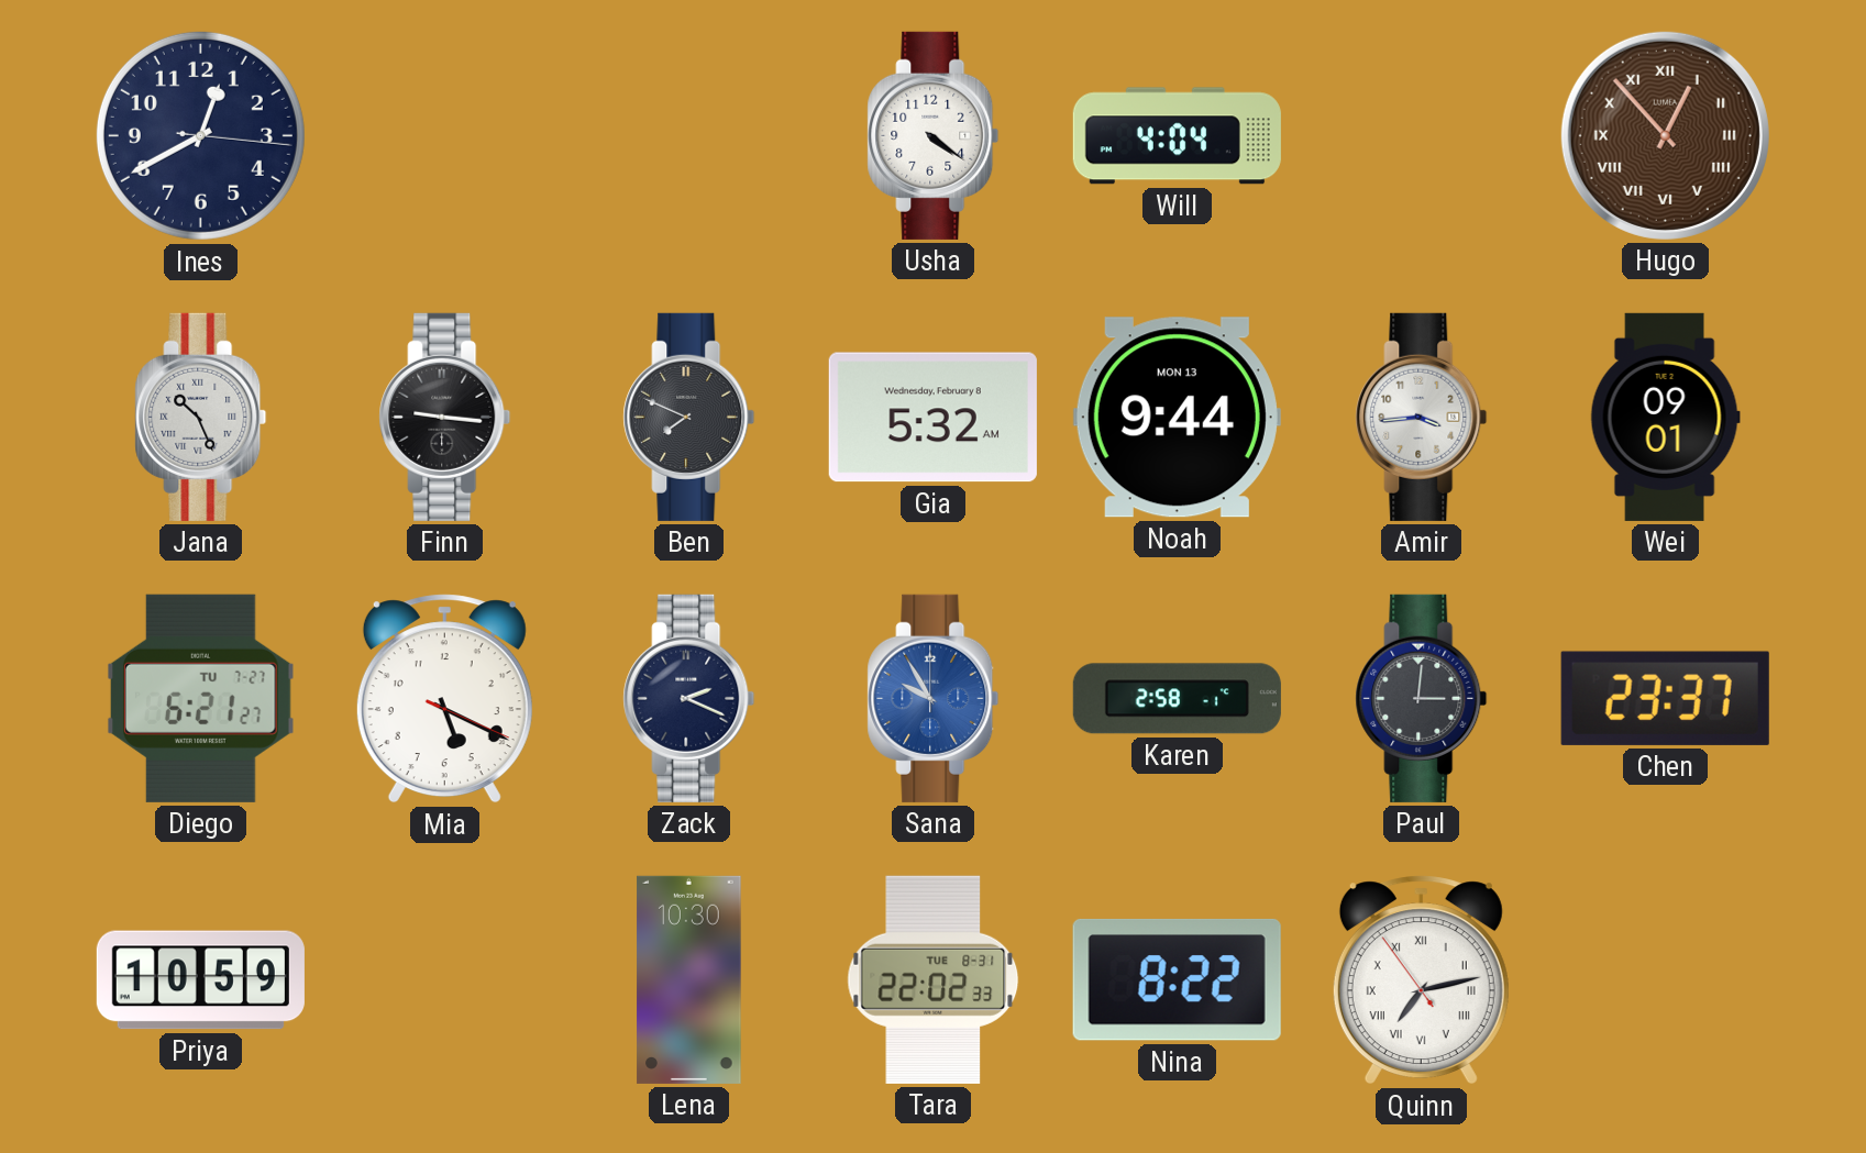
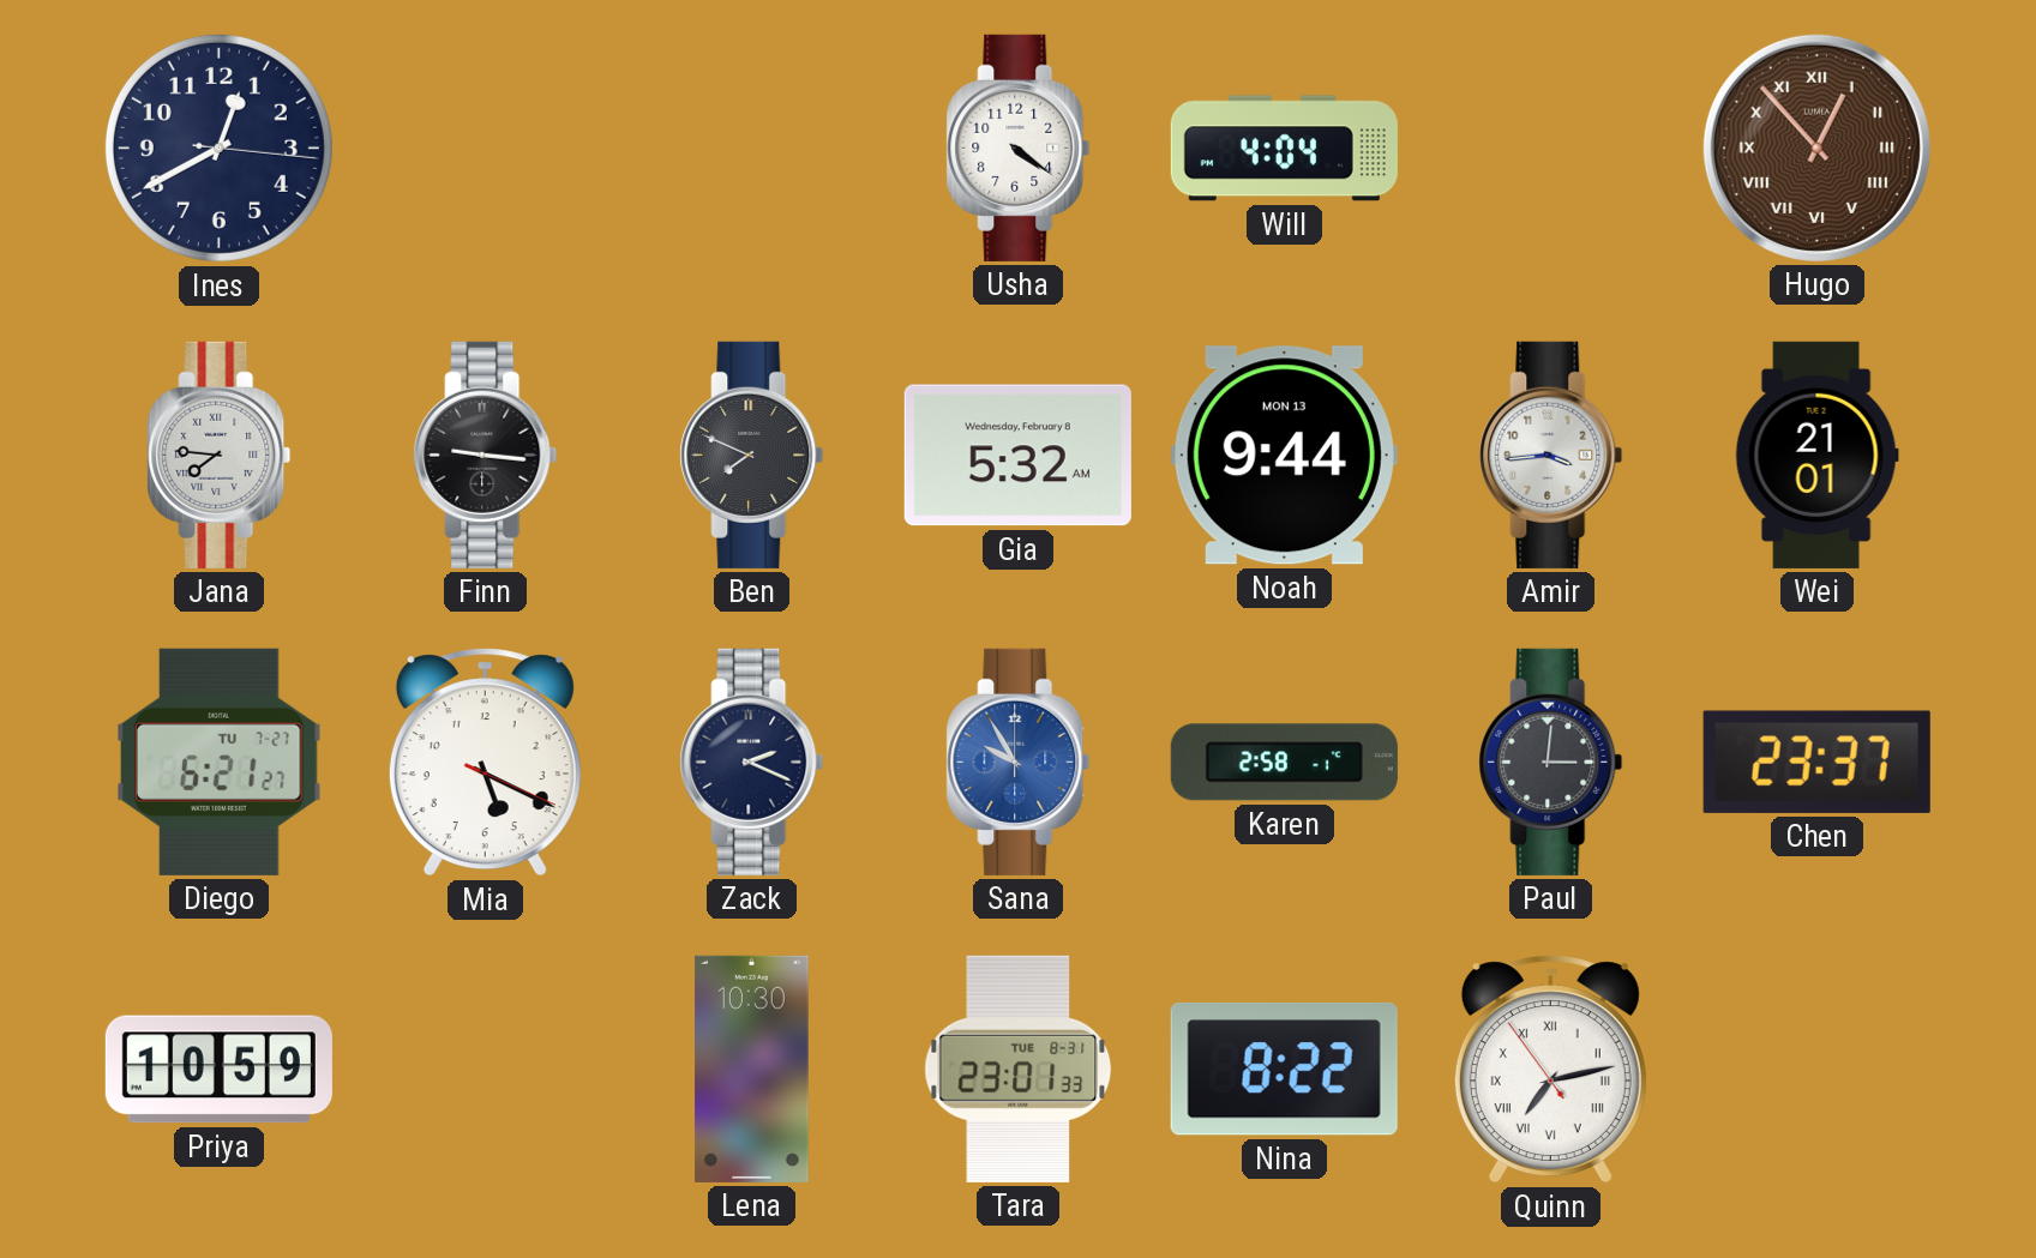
Jana: 10:26 -> 7:46
Wei: 09:01 -> 21:01
Tara: 22:02 -> 23:01
